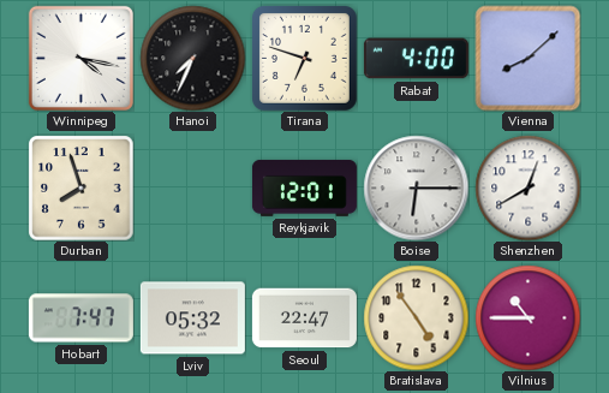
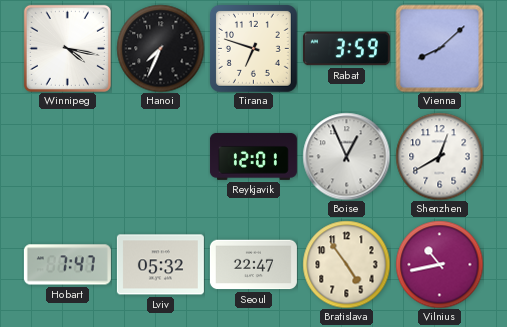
Rabat: 4:00 -> 3:59
Durban: 7:57 -> none
Boise: 6:15 -> 12:56
Vilnius: 10:45 -> 10:43
